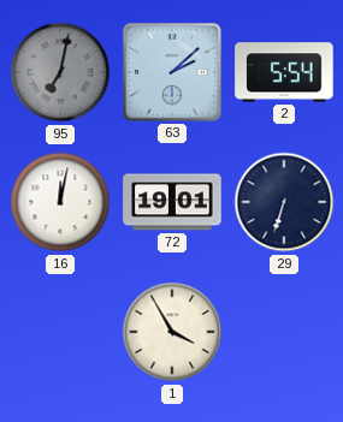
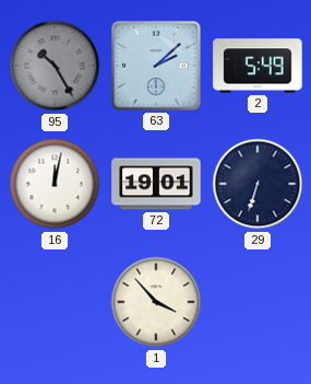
95: 7:02 -> 10:25
2: 5:54 -> 5:49
1: 3:55 -> 3:53
